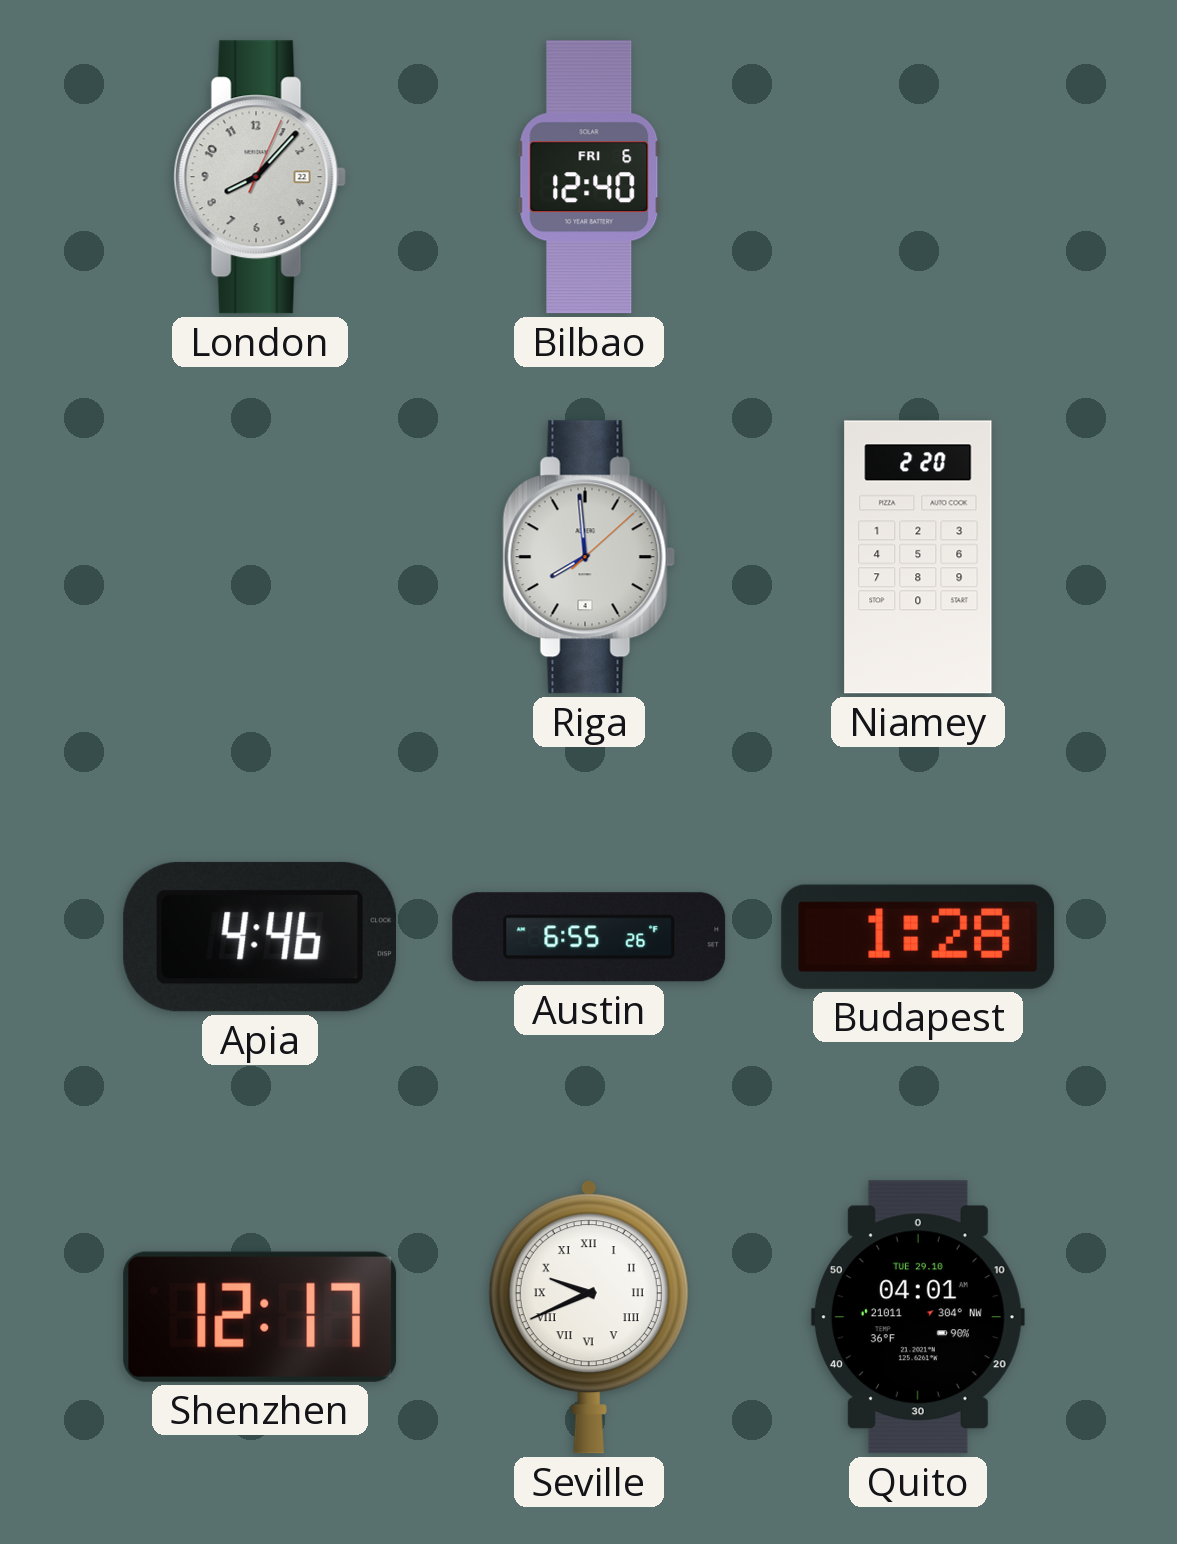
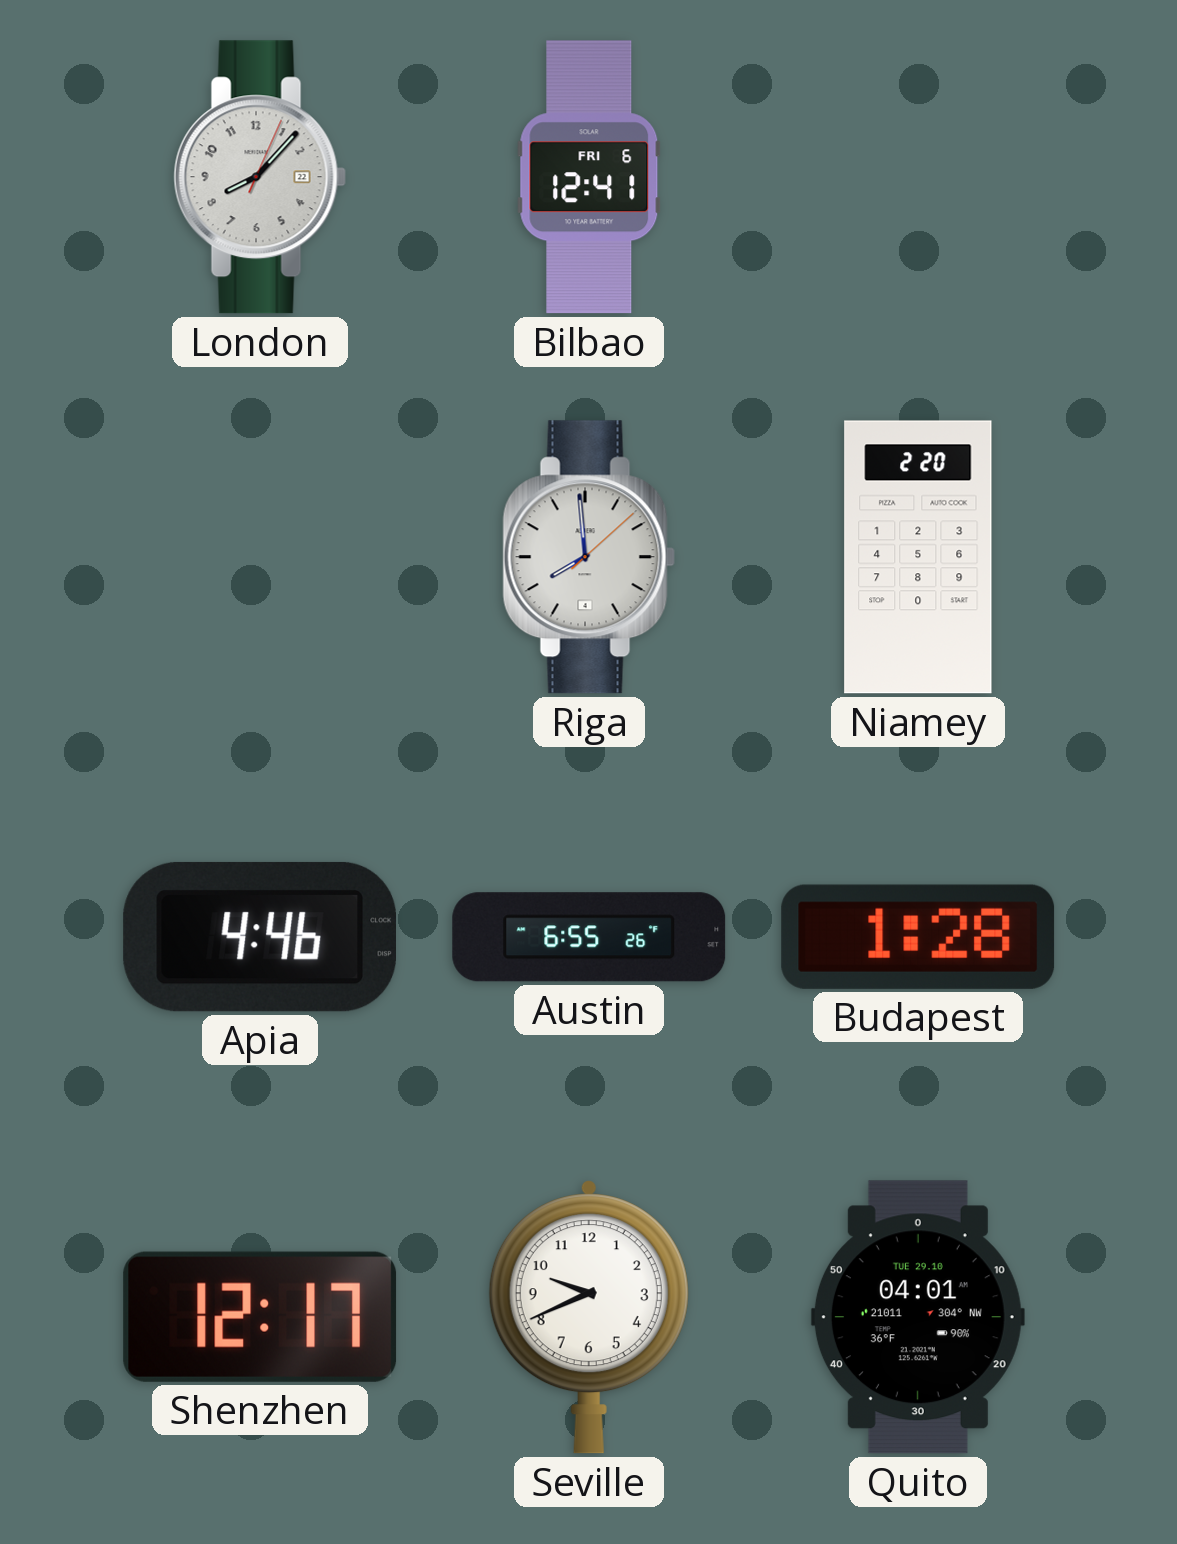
Bilbao: 12:40 -> 12:41
Seville numerals: Roman -> Arabic
